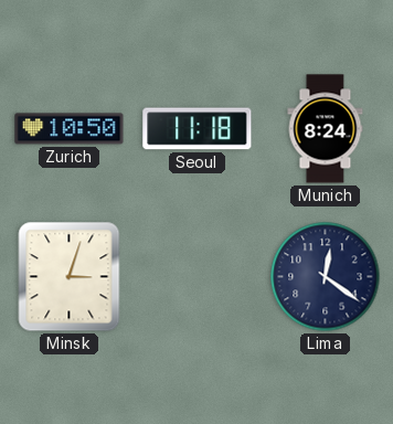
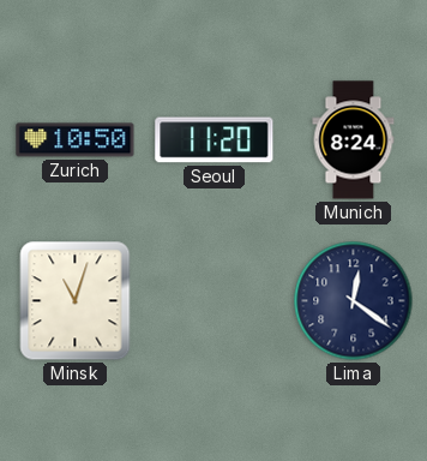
Seoul: 11:18 -> 11:20
Minsk: 3:03 -> 11:03
